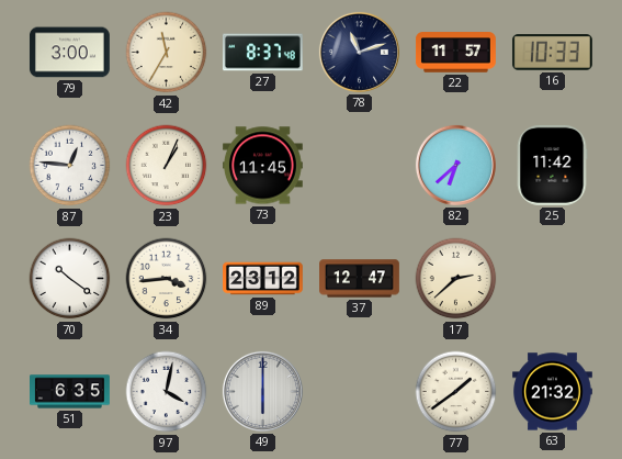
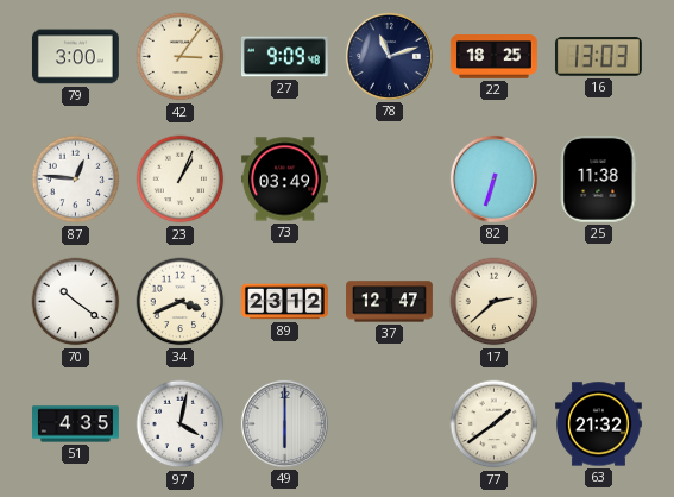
42: 11:35 -> 3:06
27: 8:37 -> 9:09
22: 11:57 -> 18:25
16: 10:33 -> 13:03
73: 11:45 -> 03:49
82: 6:38 -> 6:33
25: 11:42 -> 11:38
34: 3:44 -> 3:41
51: 6:35 -> 4:35
